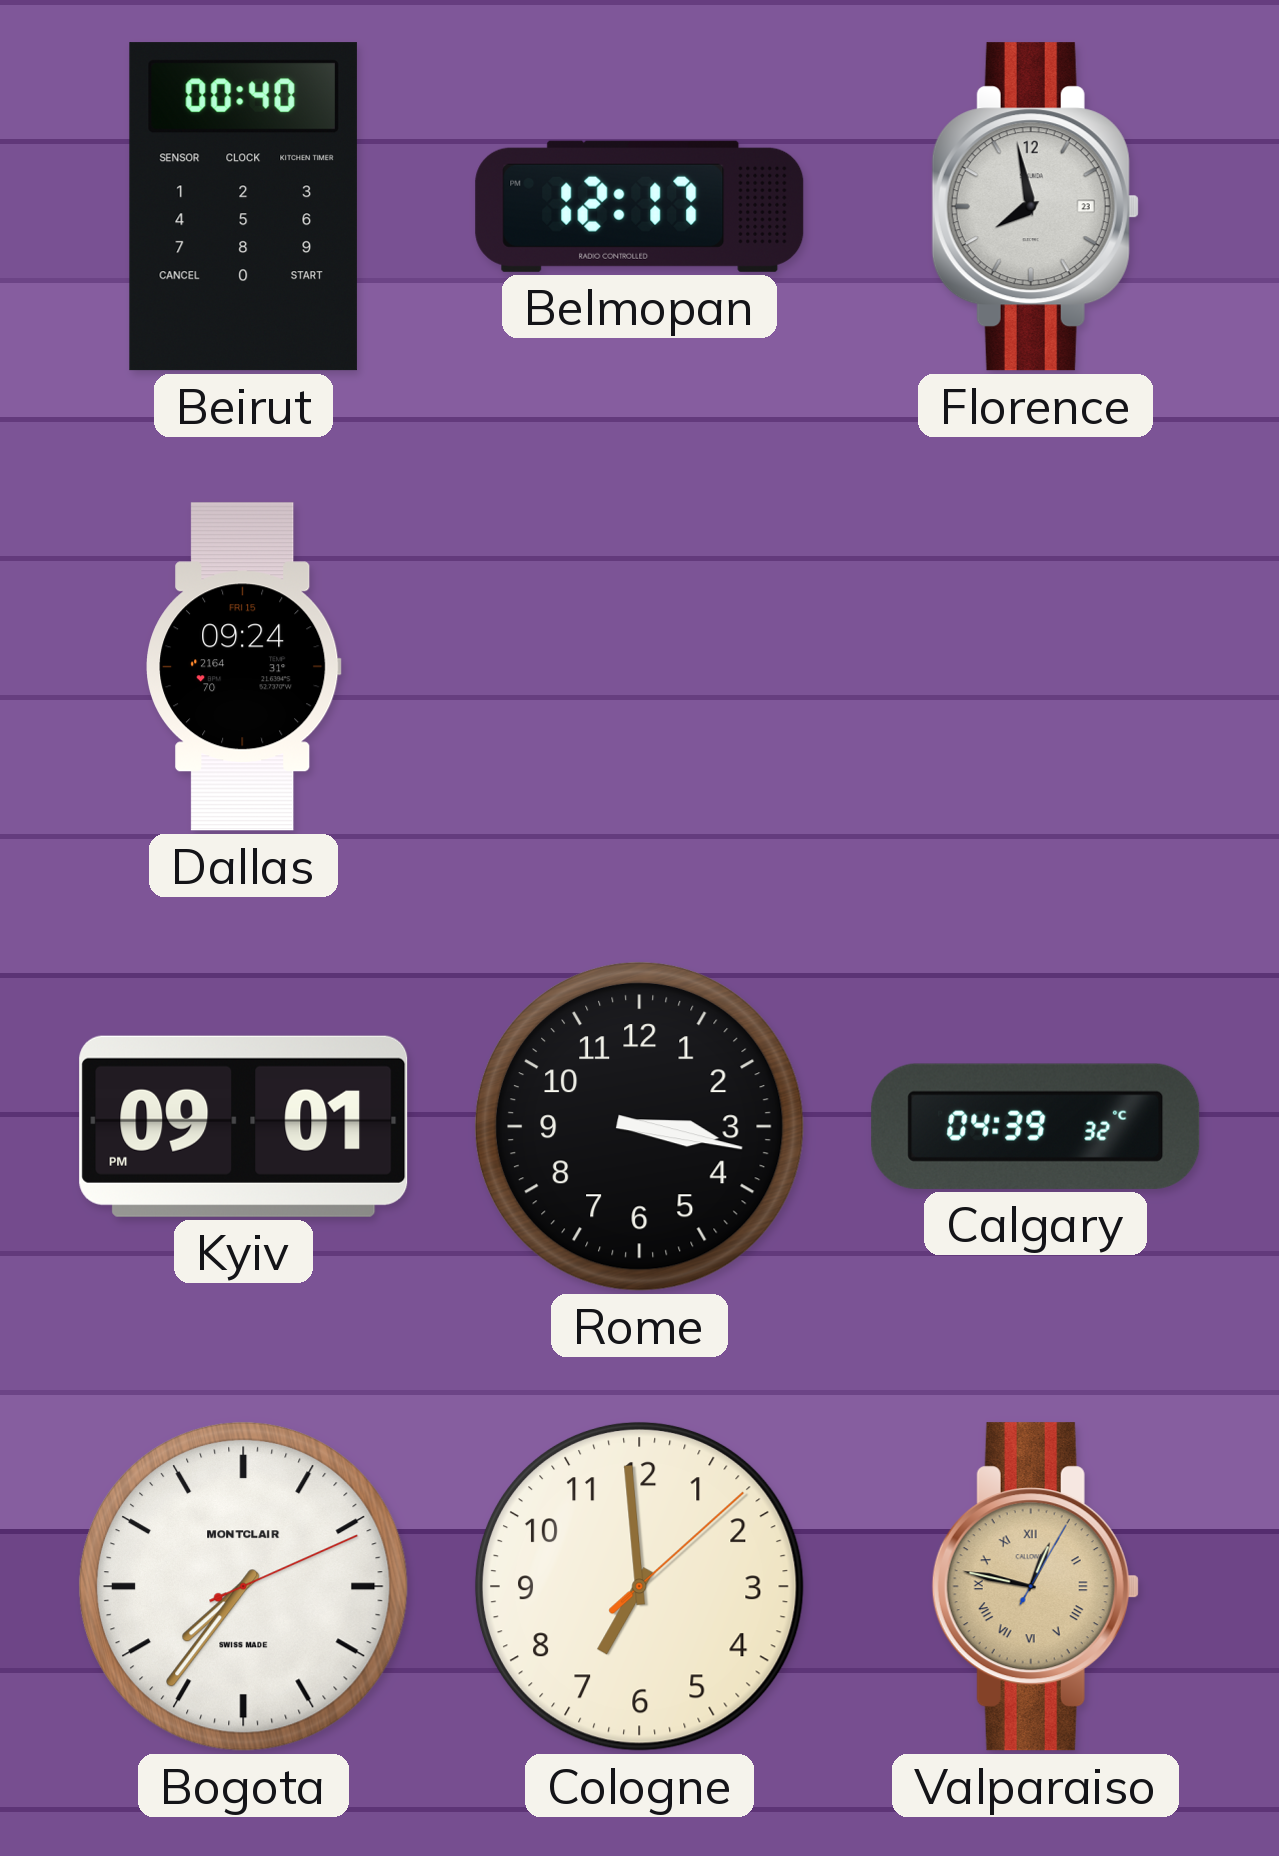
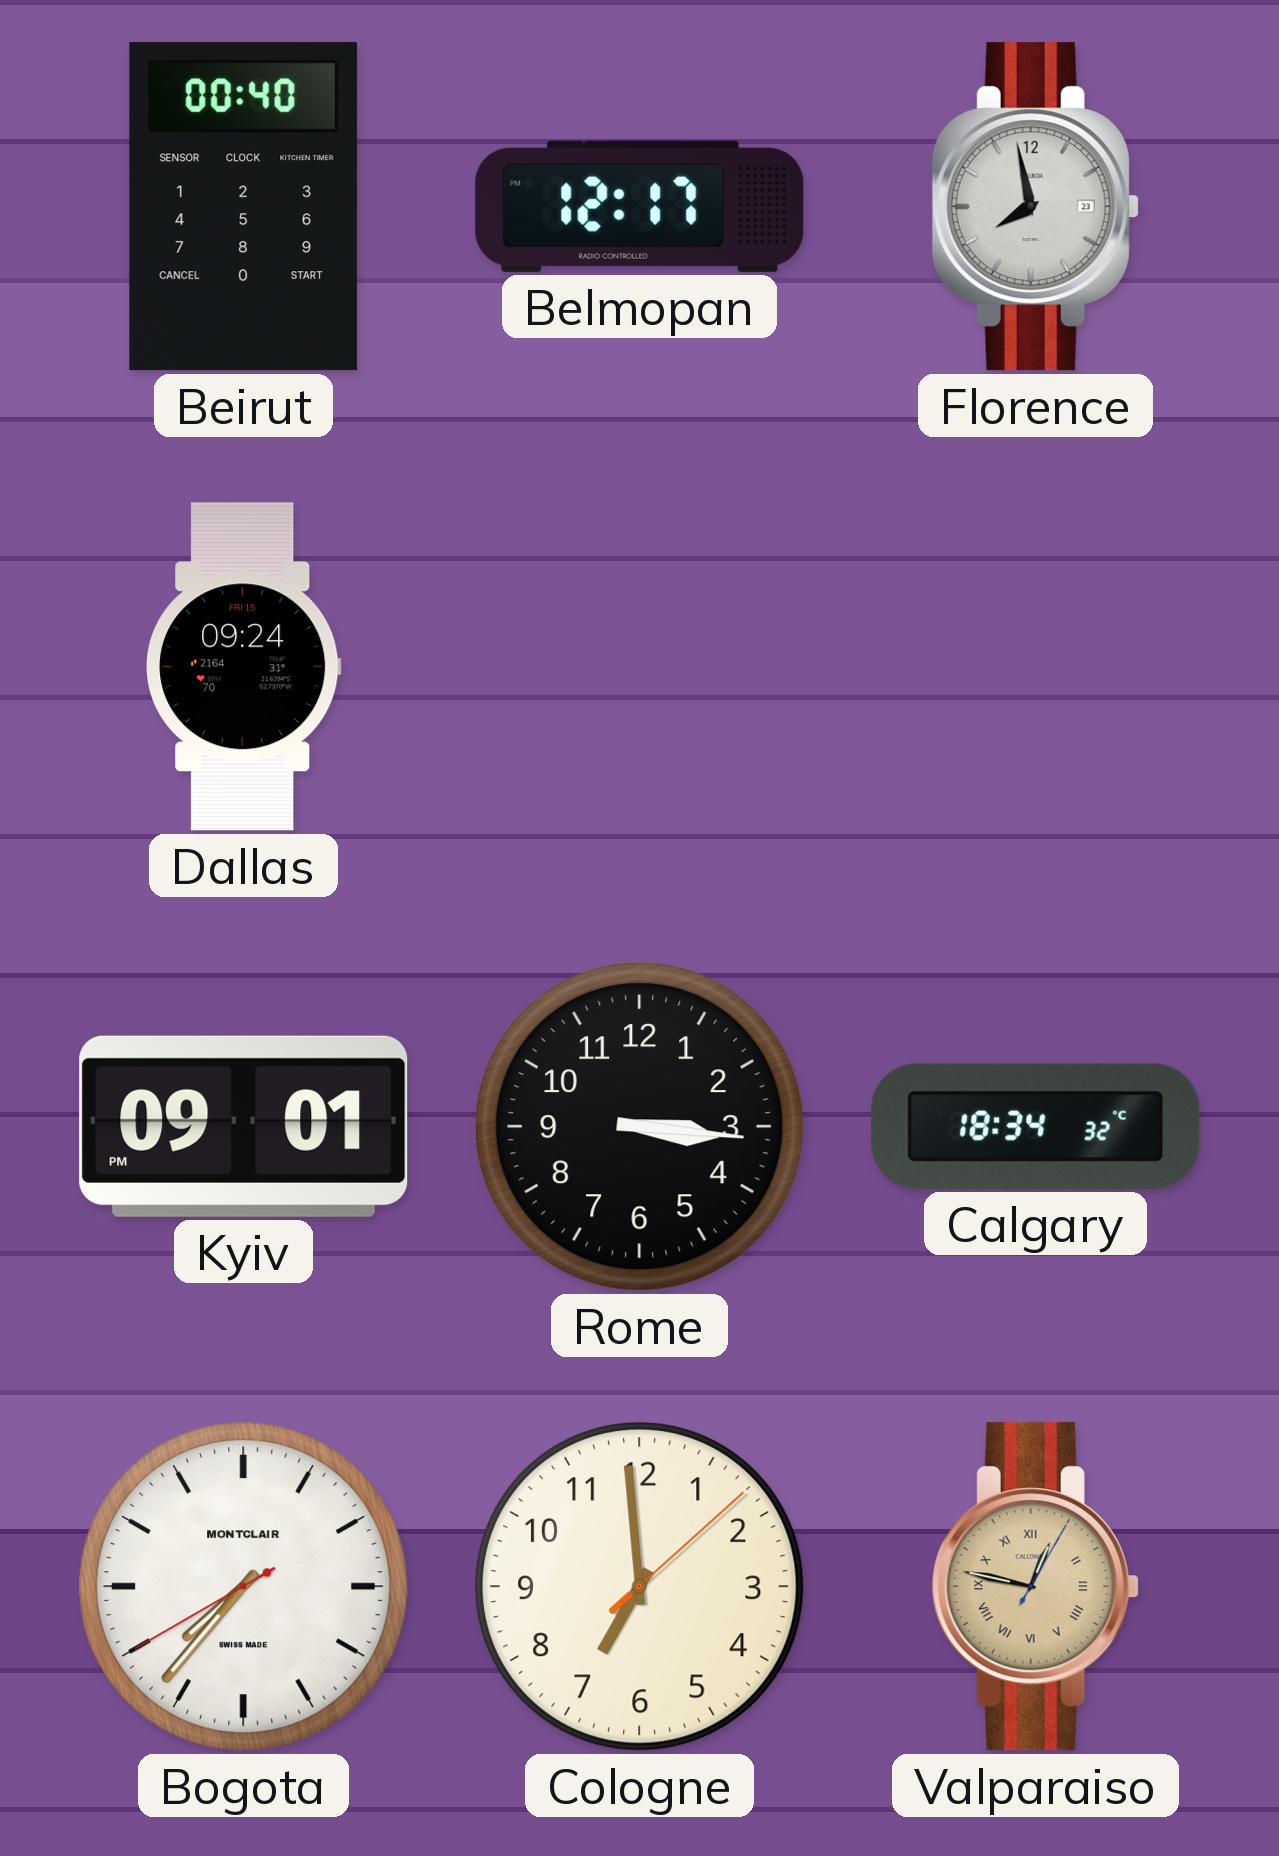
Rome: 3:17 -> 3:16
Calgary: 04:39 -> 18:34
Bogota: 7:36:11 -> 7:36:40
